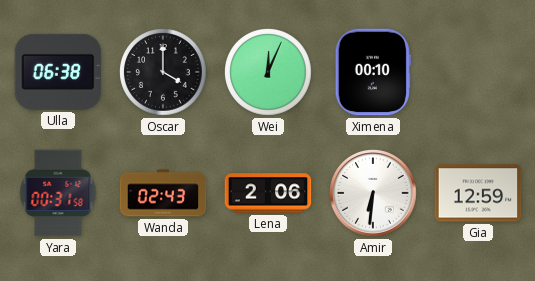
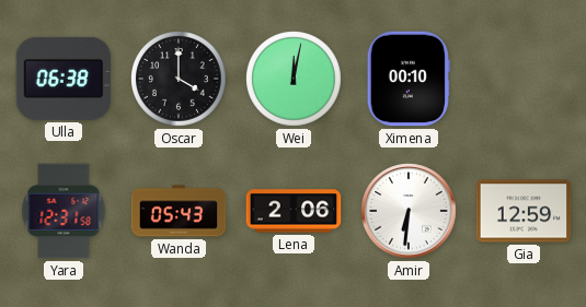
Wei: 12:04 -> 12:02
Yara: 00:31 -> 12:31
Wanda: 02:43 -> 05:43
